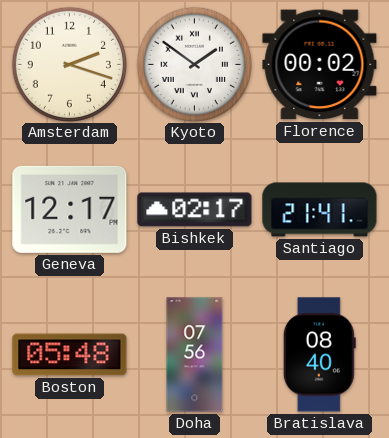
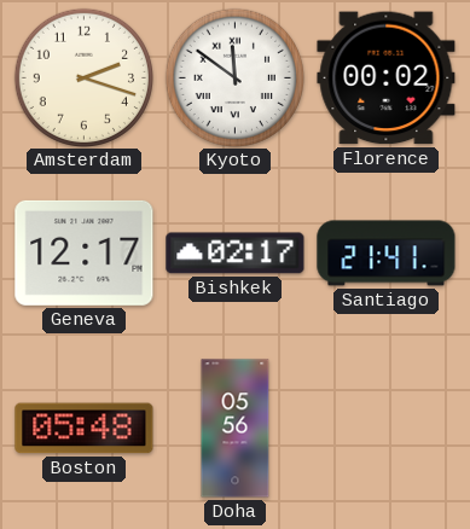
Kyoto: 1:51 -> 11:51
Doha: 07:56 -> 05:56
Bratislava: 08:40 -> none
